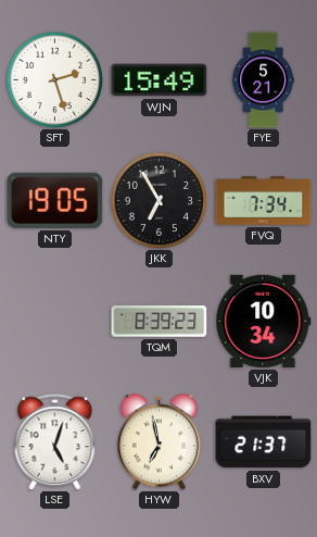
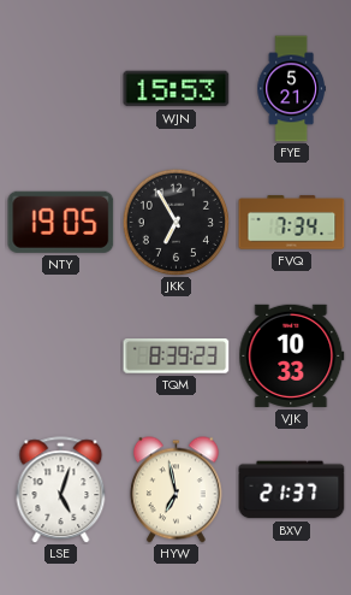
SFT: 2:27 -> none
WJN: 15:49 -> 15:53
VJK: 10:34 -> 10:33
